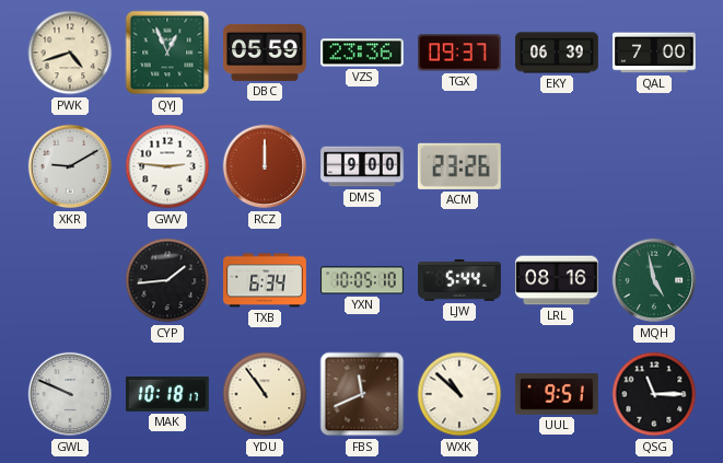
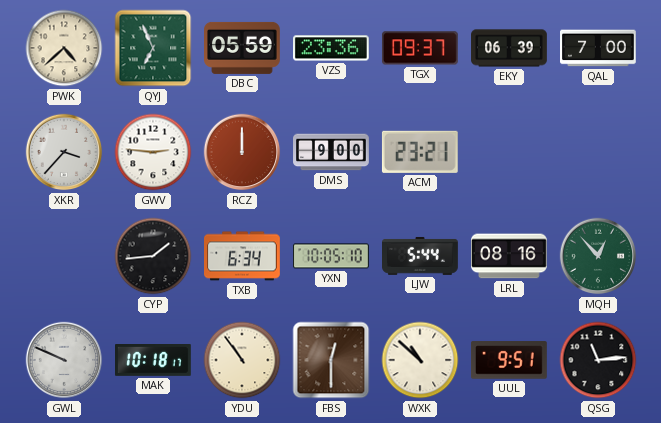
PWK: 4:42 -> 4:38
QYJ: 12:56 -> 6:56
XKR: 9:10 -> 3:37
ACM: 23:26 -> 23:21
MQH: 4:58 -> 12:53
FBS: 11:41 -> 12:30
QSG: 11:15 -> 11:14
